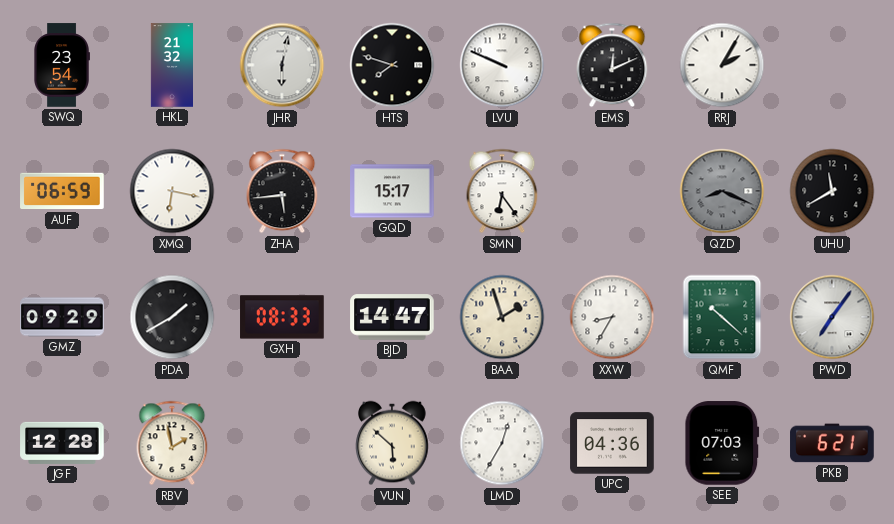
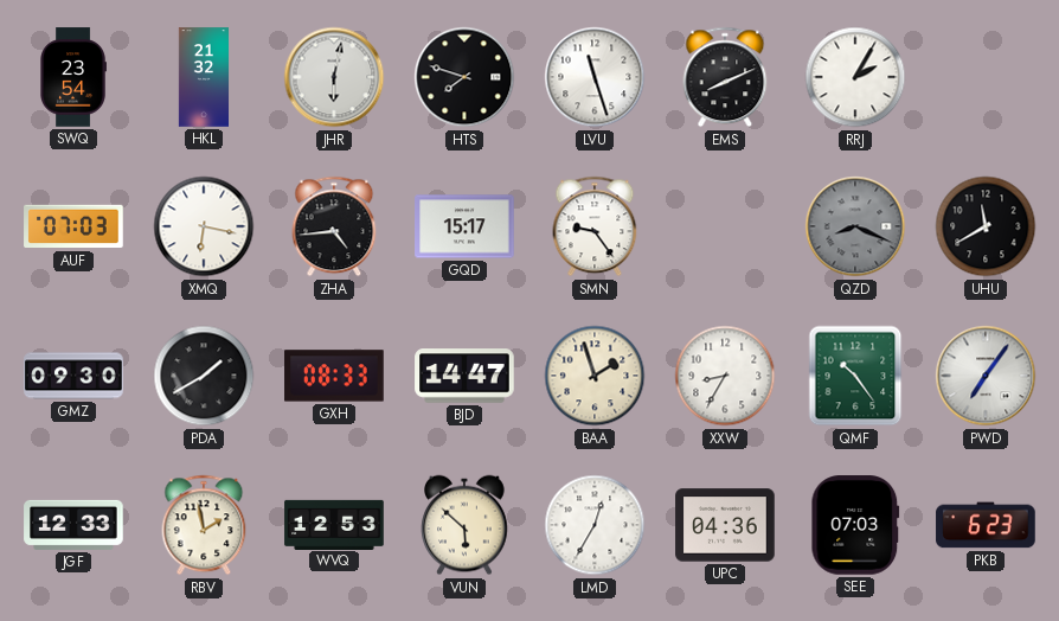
LVU: 9:49 -> 11:27
EMS: 12:11 -> 8:11
AUF: 06:59 -> 07:03
ZHA: 5:44 -> 4:44
SMN: 6:24 -> 9:24
GMZ: 09:29 -> 09:30
QMF: 10:22 -> 10:24
JGF: 12:28 -> 12:33
WVQ: none -> 12:53
PKB: 6:21 -> 6:23
